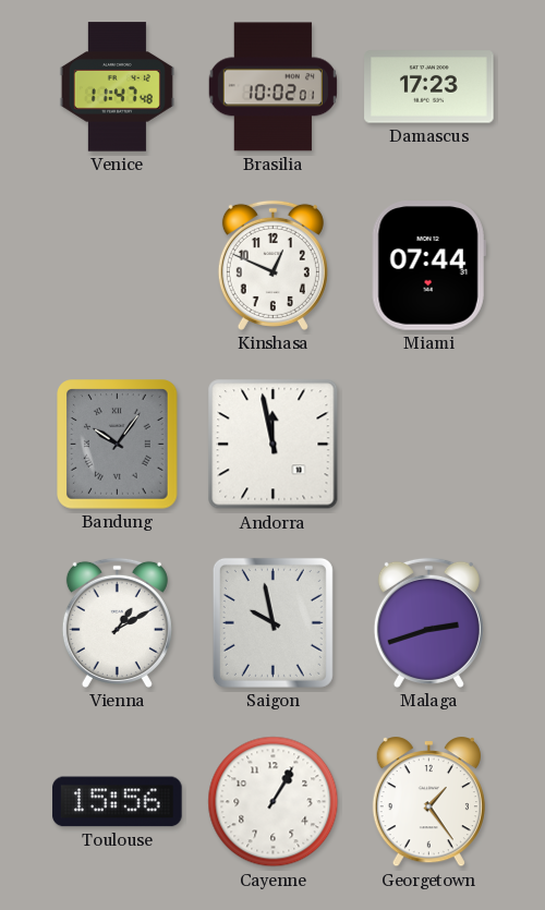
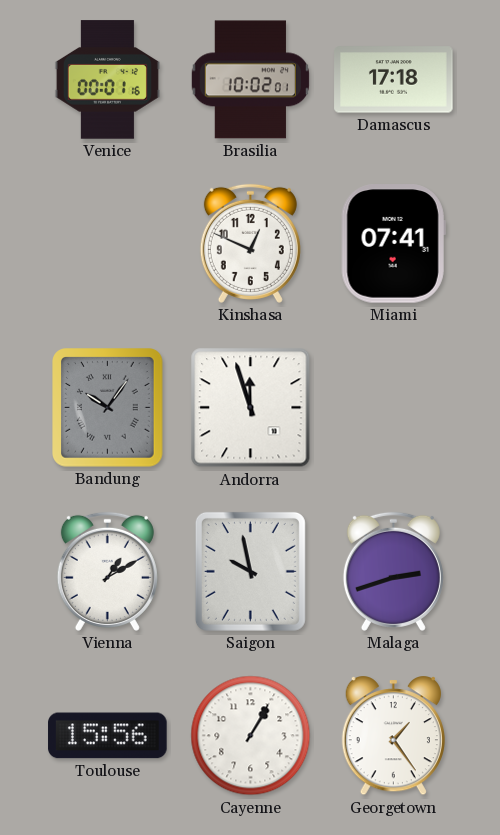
Venice: 11:47 -> 00:01
Damascus: 17:23 -> 17:18
Miami: 07:44 -> 07:41
Andorra: 11:58 -> 11:57
